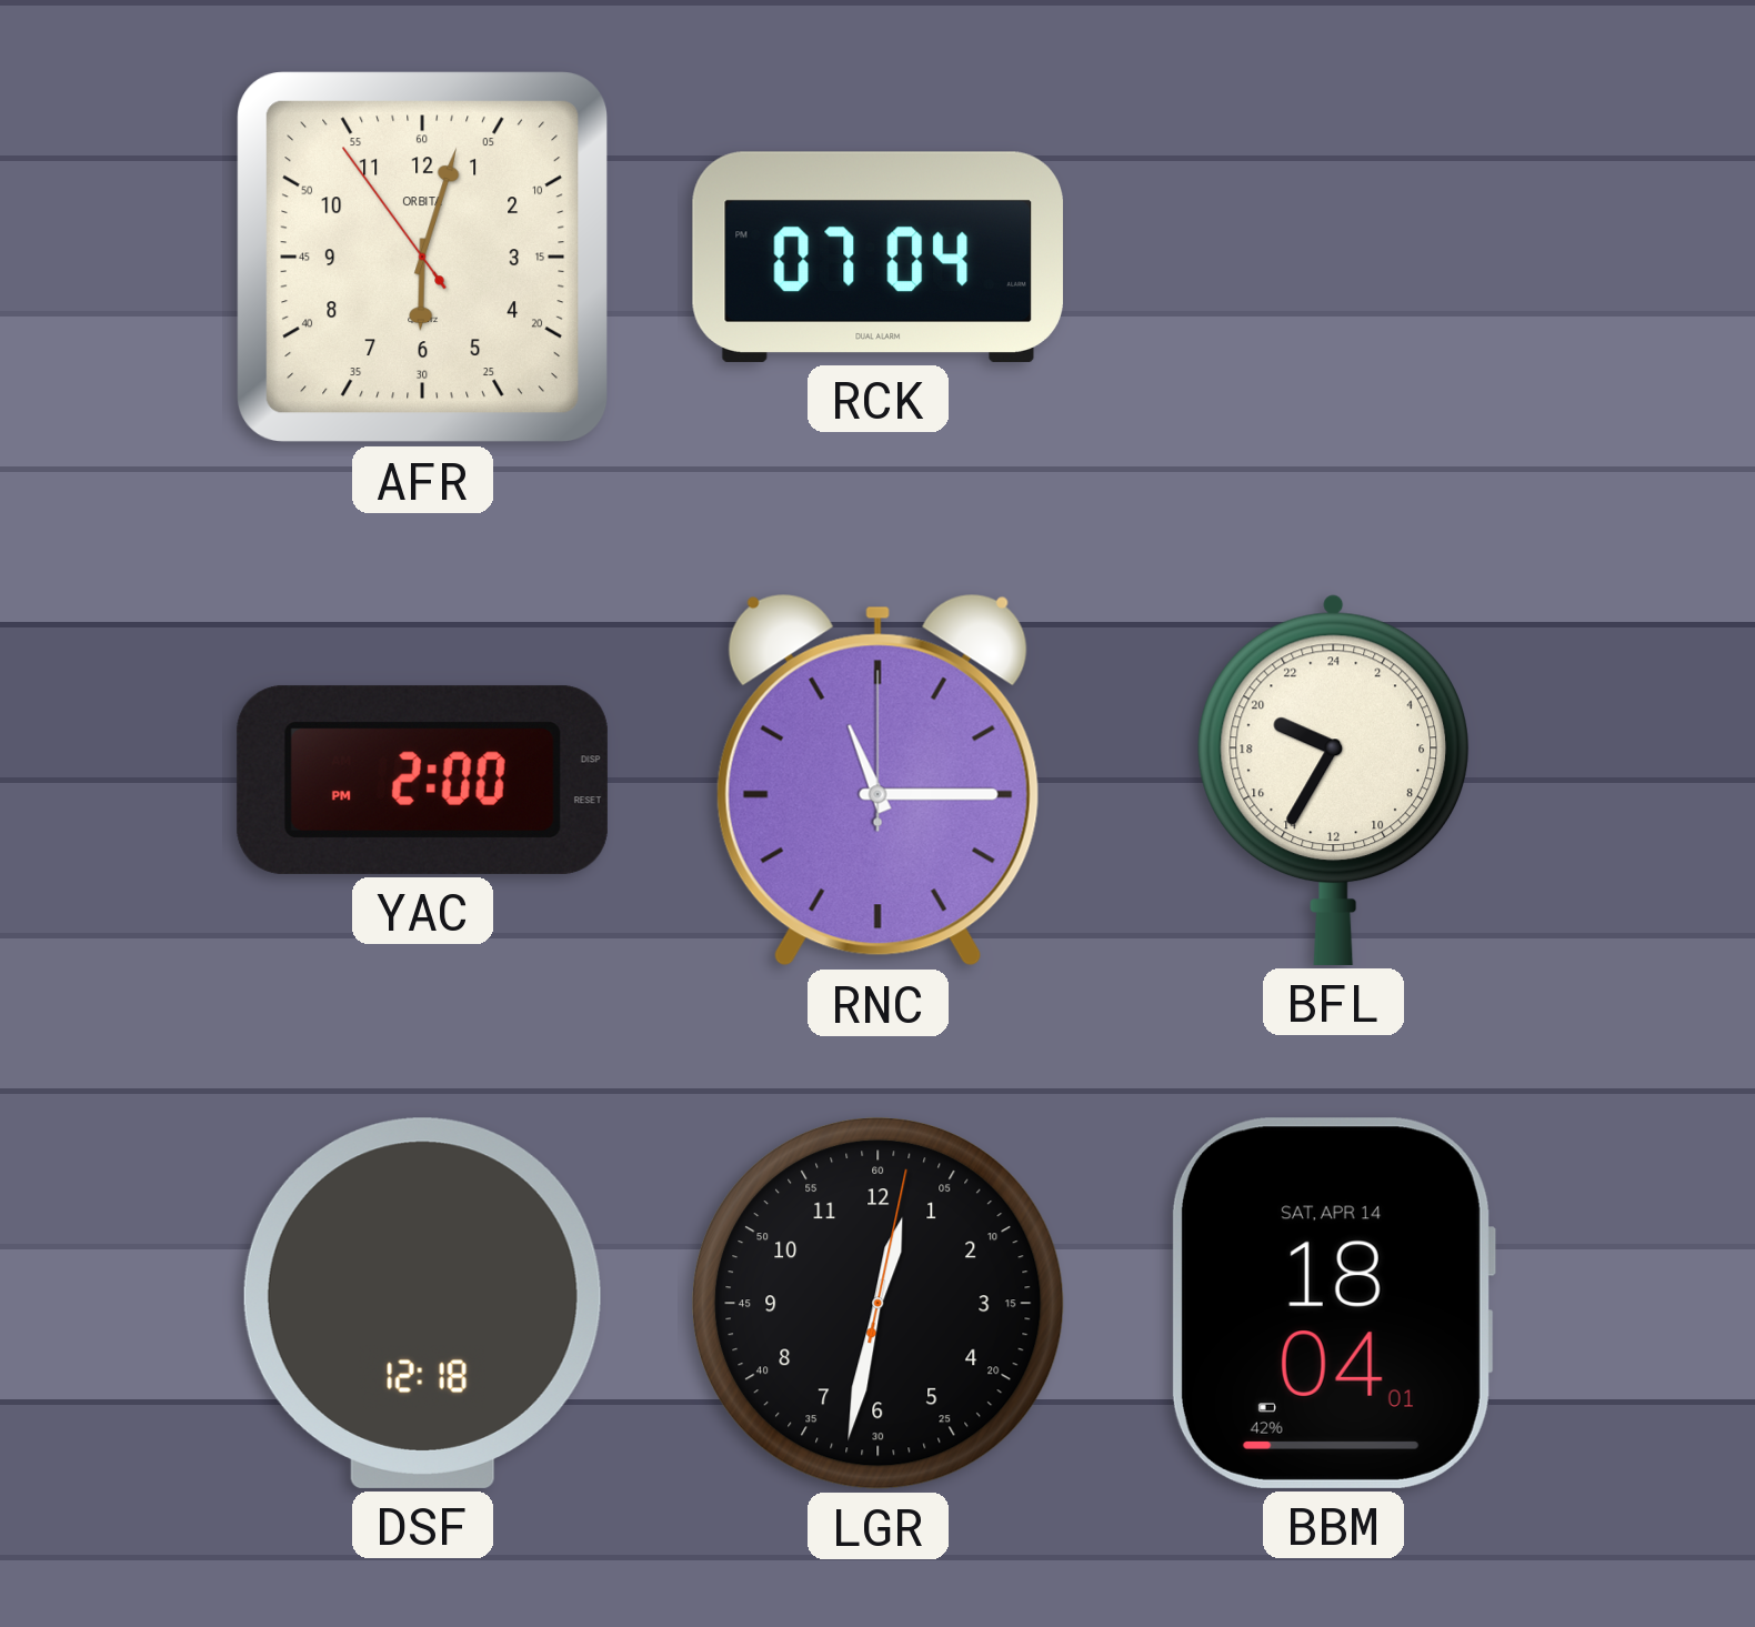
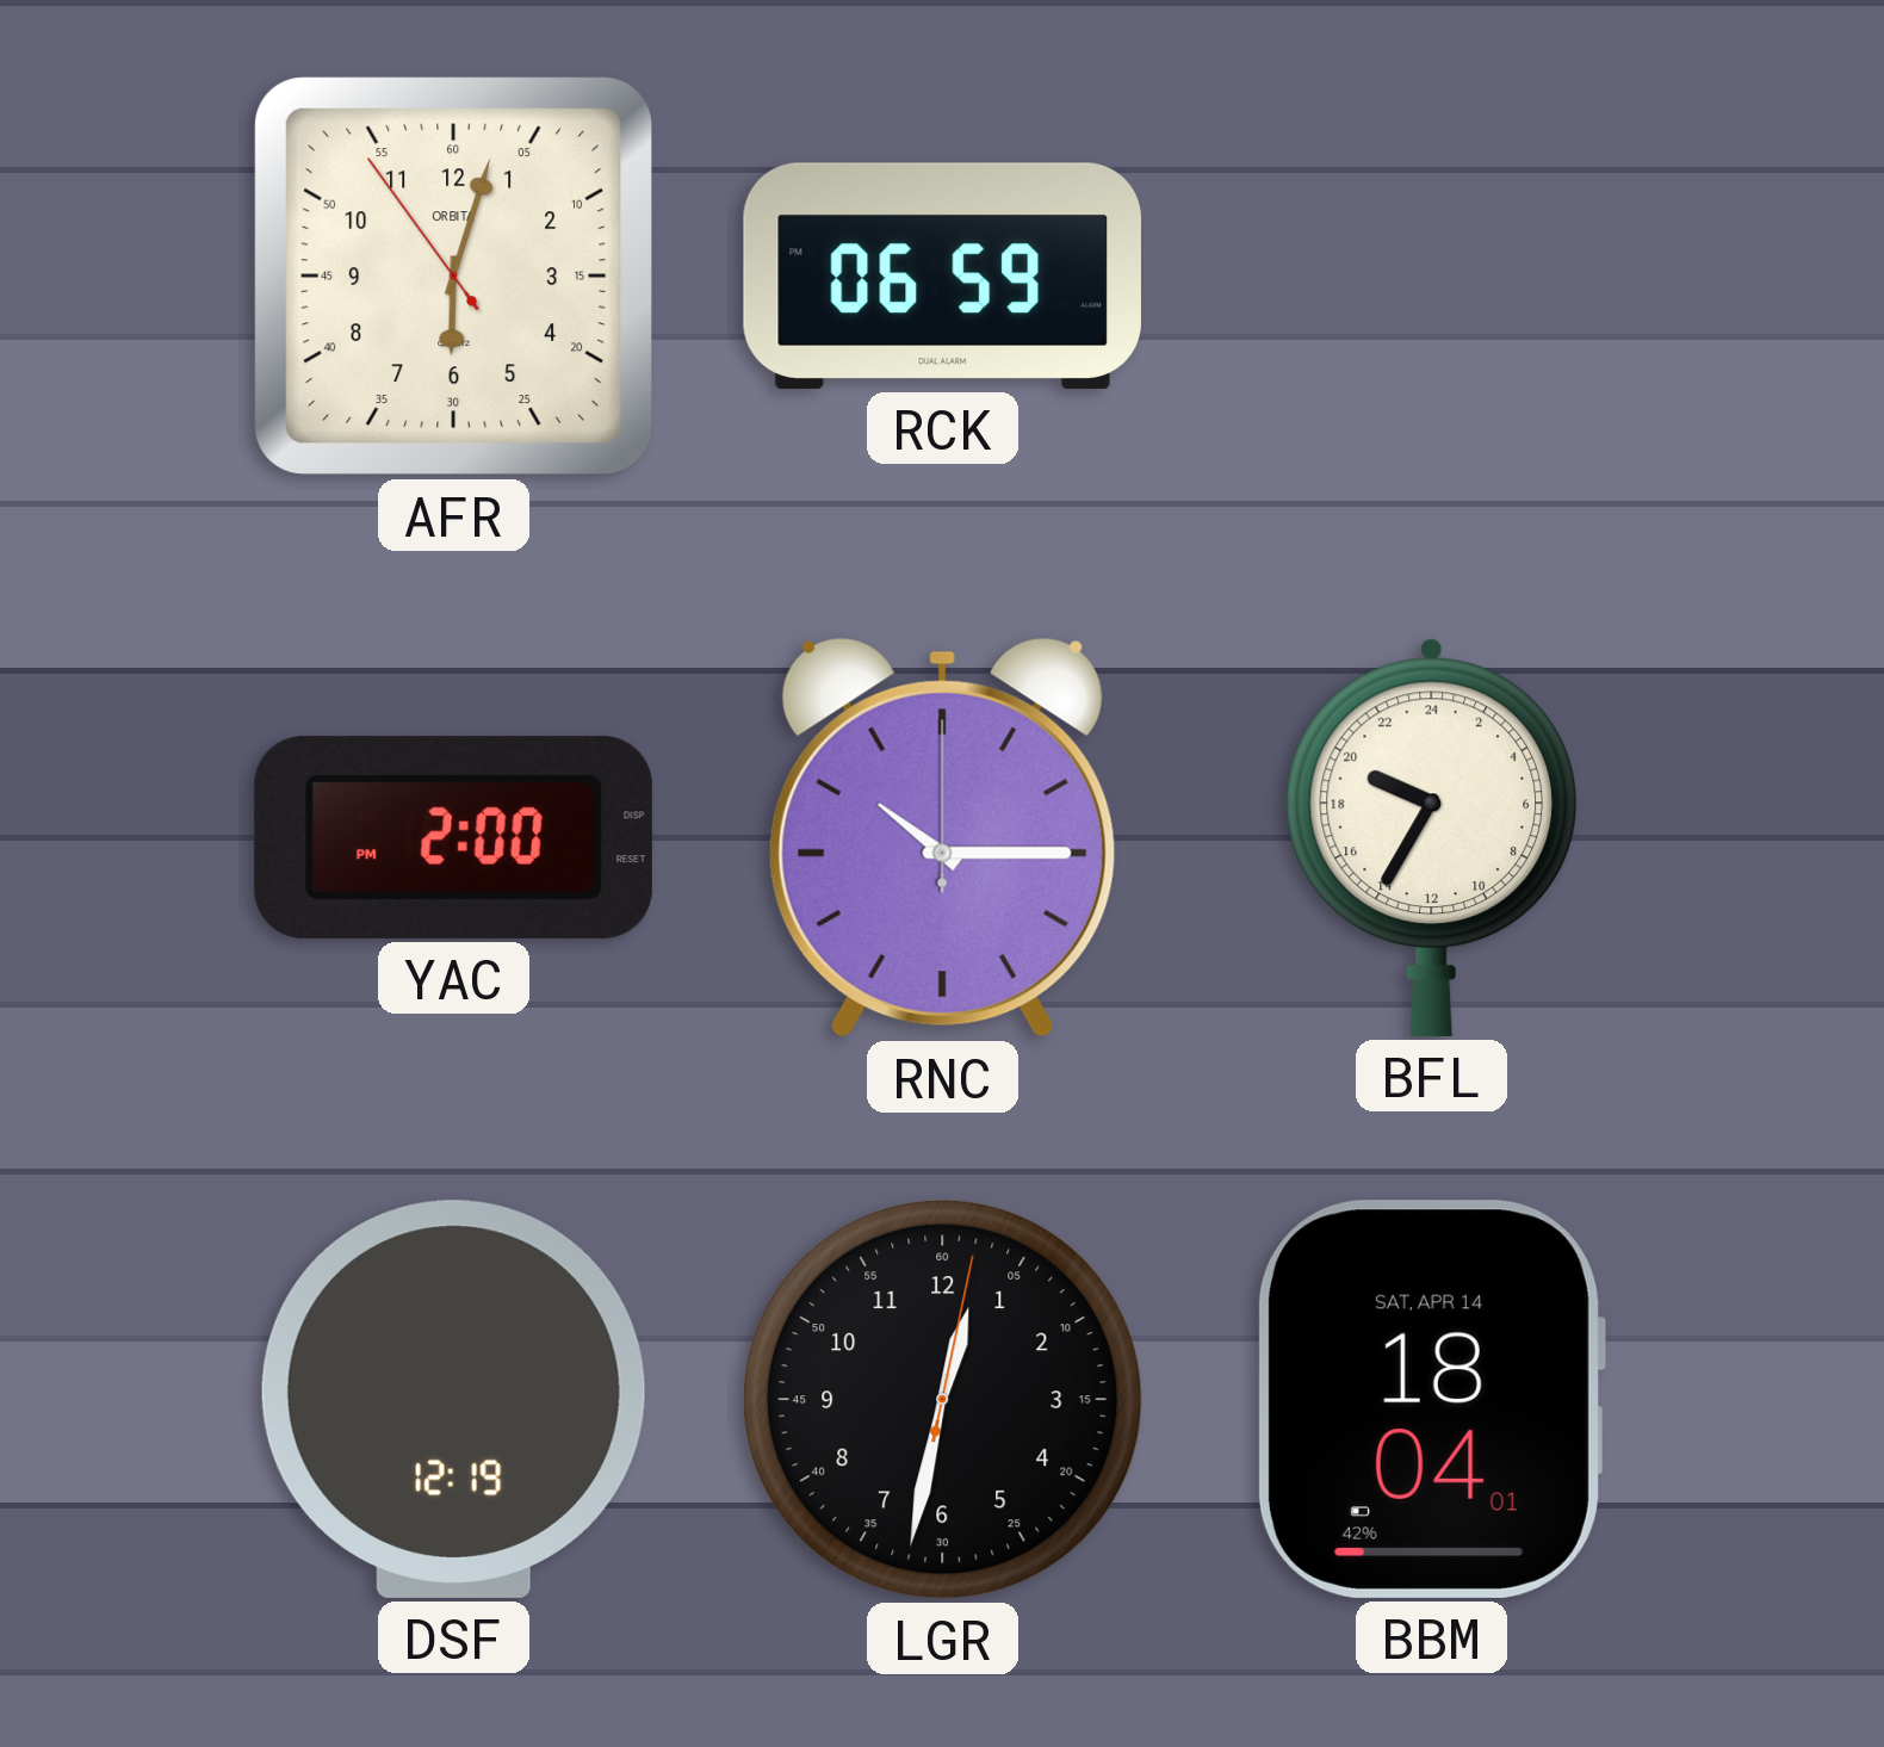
RCK: 07:04 -> 06:59
RNC: 11:15 -> 10:15
DSF: 12:18 -> 12:19
